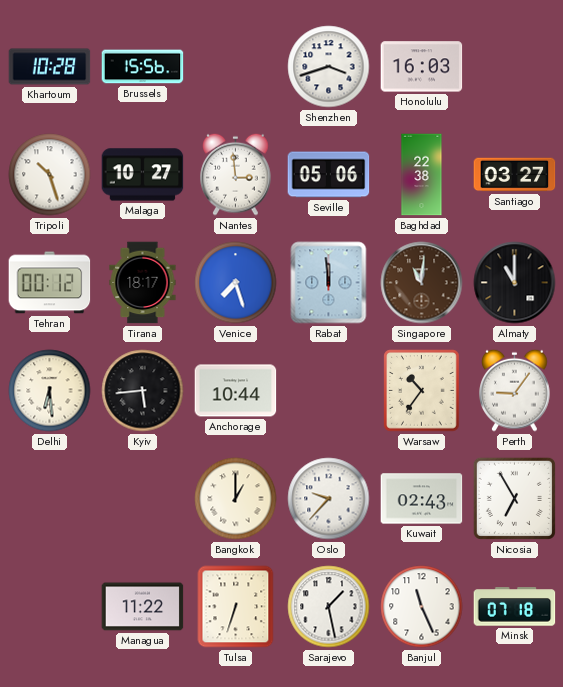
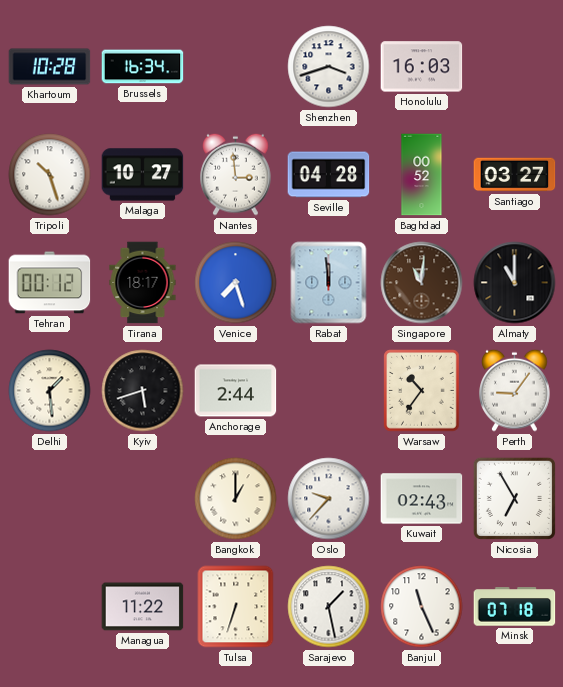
Brussels: 15:56 -> 16:34
Seville: 05:06 -> 04:28
Baghdad: 22:38 -> 00:52
Delhi: 6:29 -> 1:29
Kyiv: 5:44 -> 5:42
Anchorage: 10:44 -> 2:44
